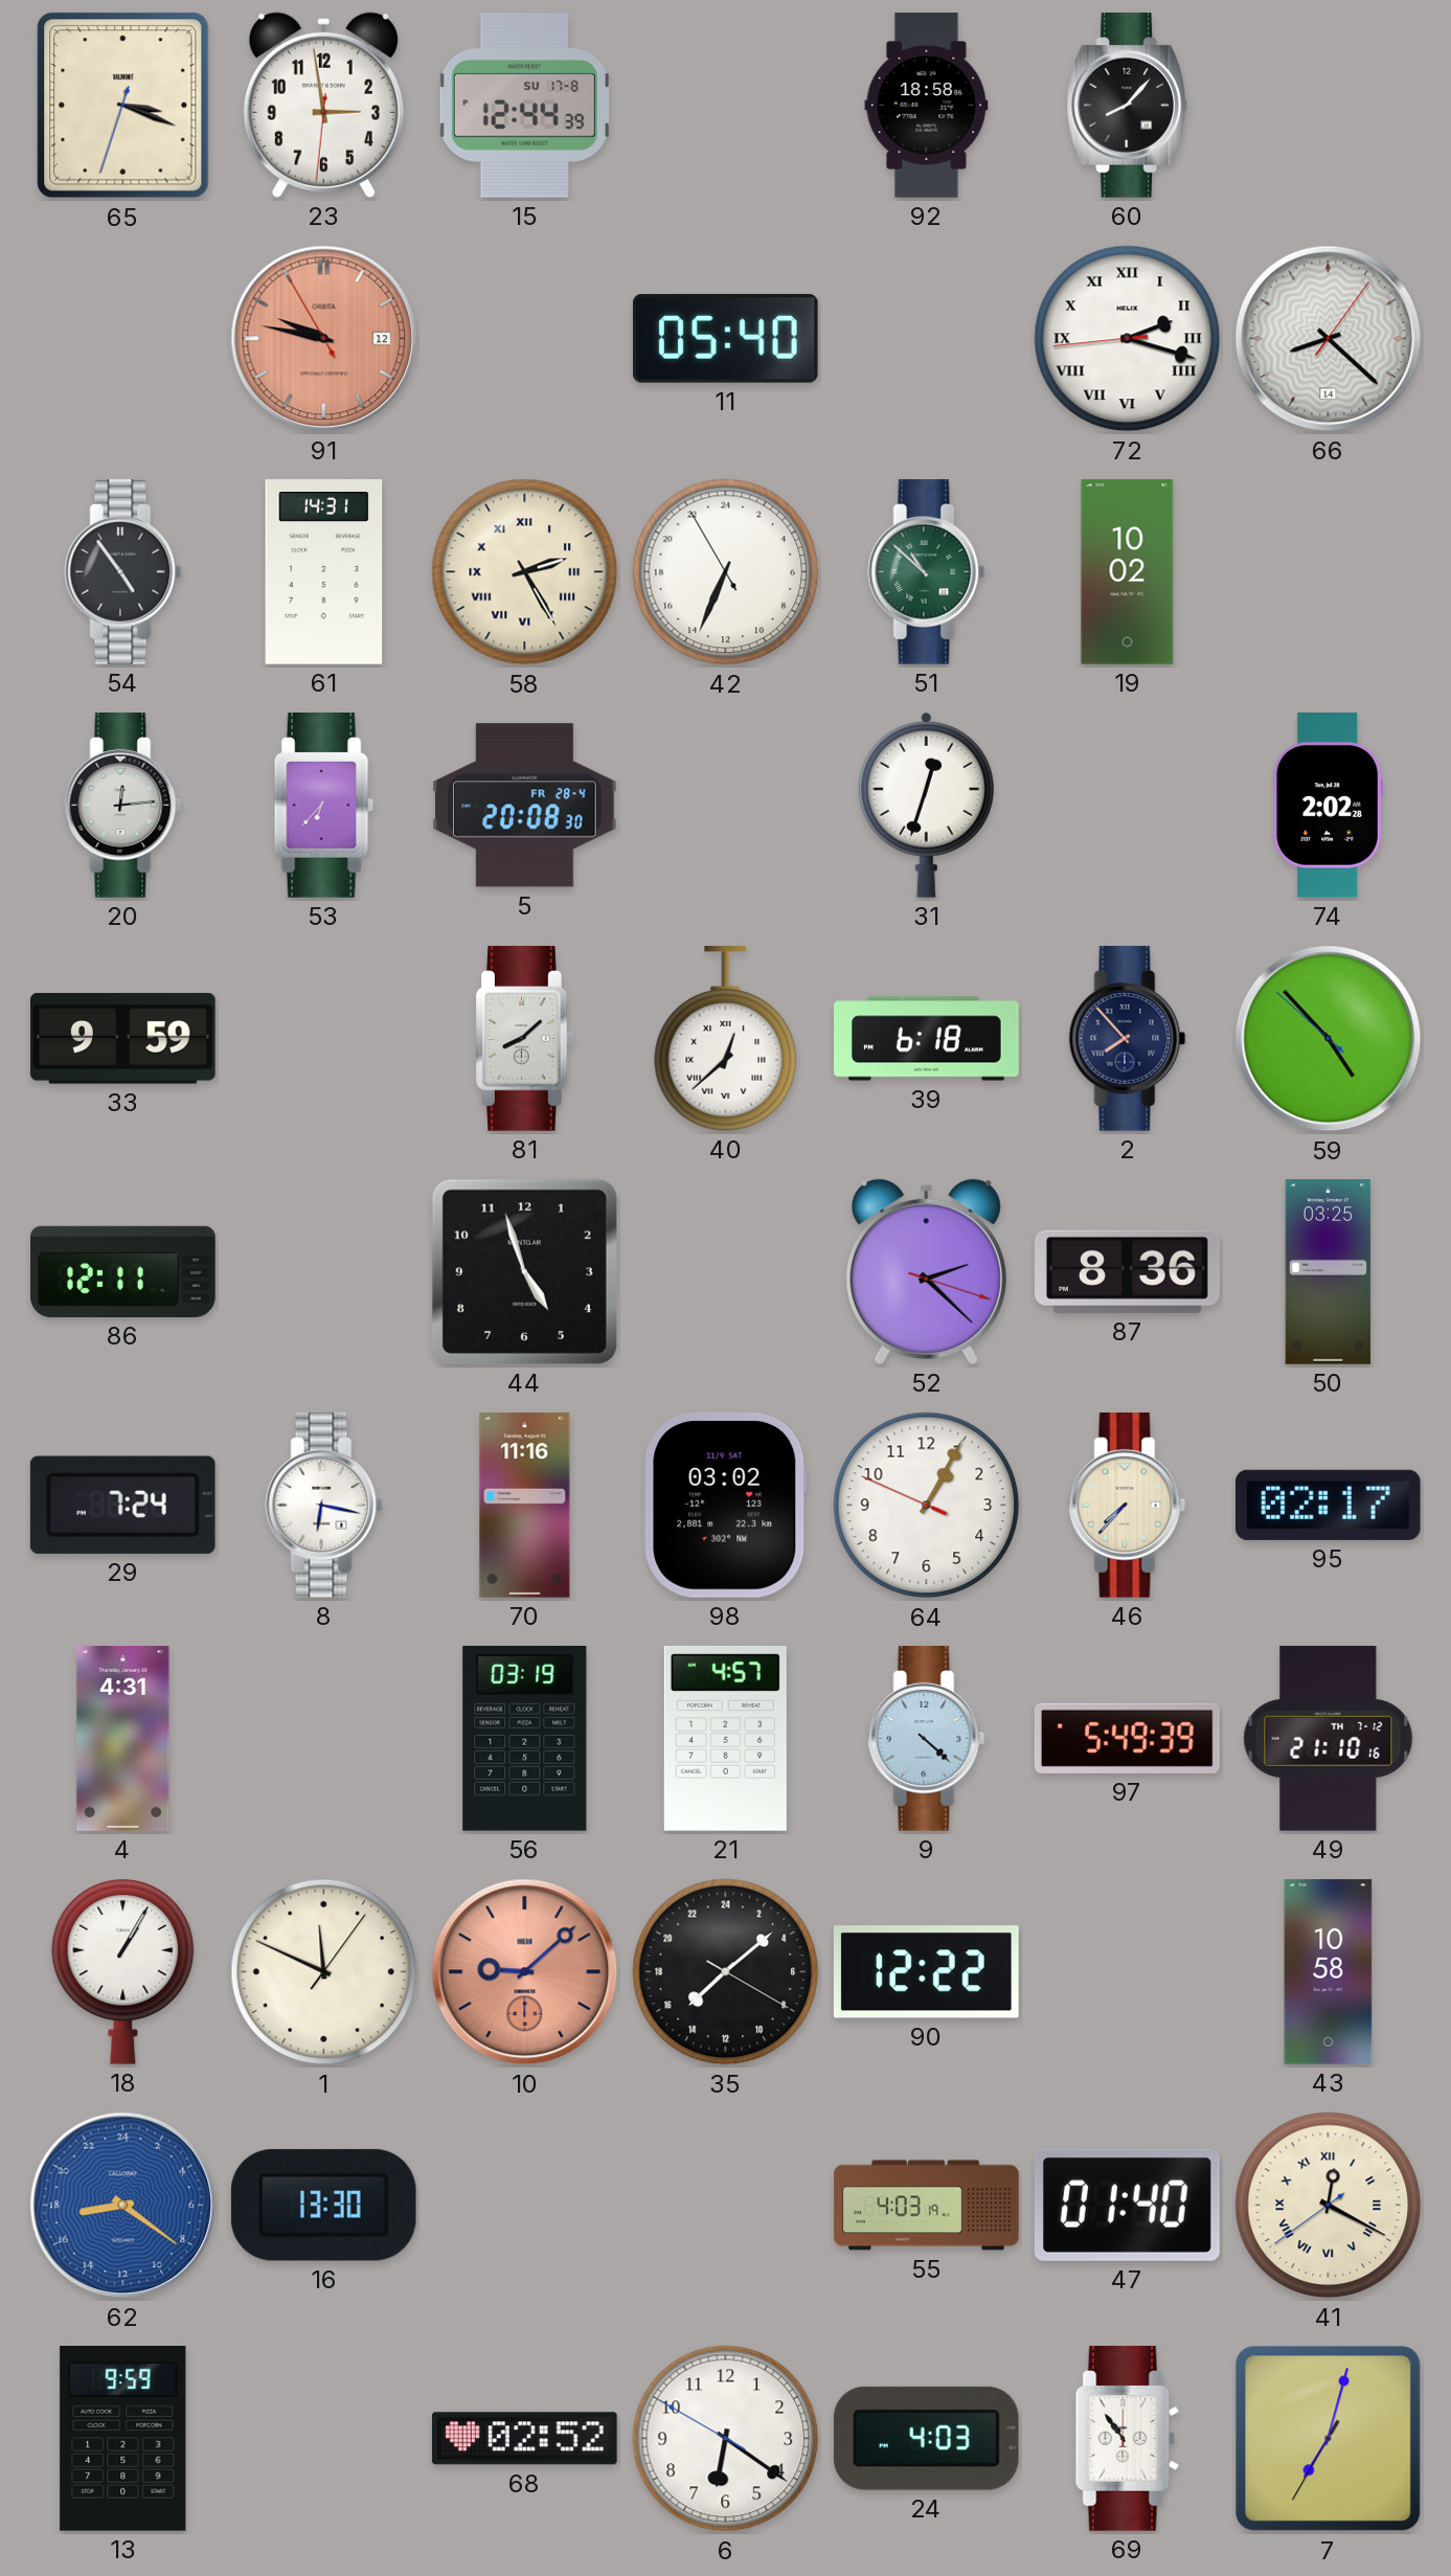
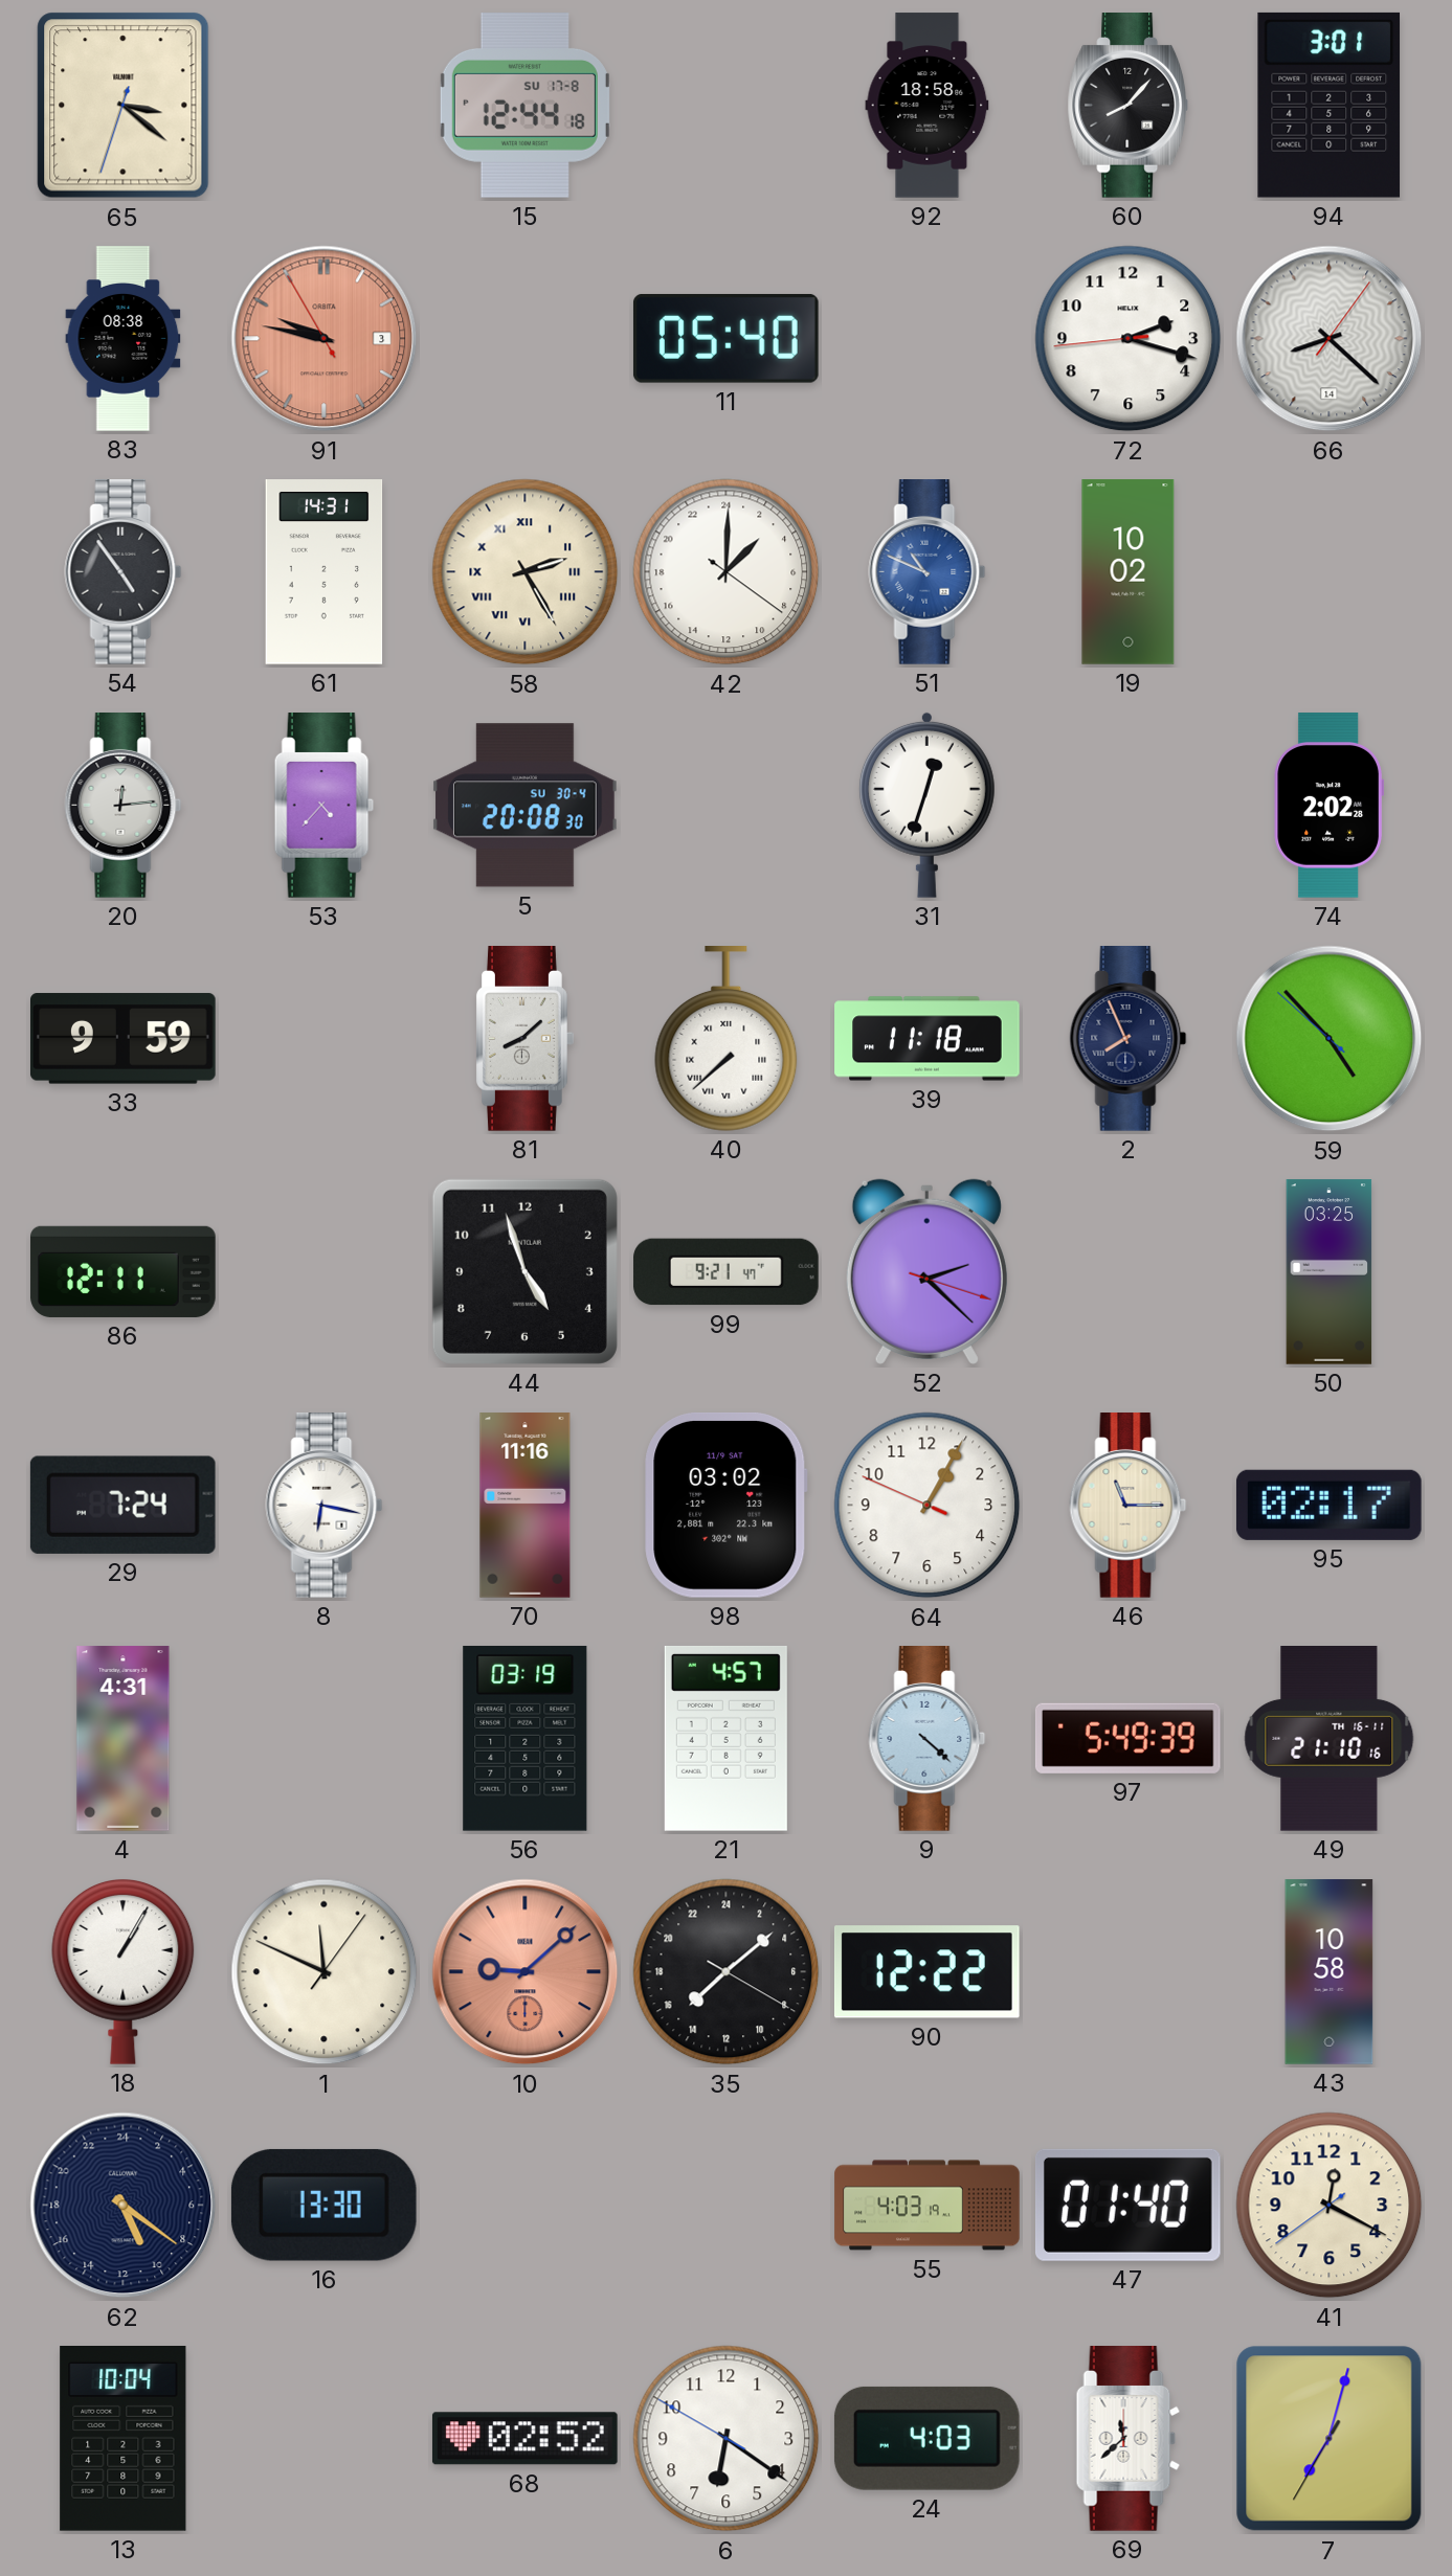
65: 3:18 -> 3:21
23: 2:58 -> none
15: 12:44:39 -> 12:44:18
94: none -> 3:01
83: none -> 08:38
91 date: 12 -> 3
72 numerals: Roman -> Arabic
42: 13:33 -> 3:00
51: 10:52 -> 10:49
51 dial: green -> blue
53: 6:37 -> 4:37
5 date: FR 28-4 -> SU 30-4
40: 12:38 -> 7:38
39: 6:18 -> 11:18
2: 7:53 -> 7:56
99: none -> 9:21
87: 8:36 -> none
46: 7:37 -> 11:15
49 date: TH 7-12 -> TH 16-11
62: 17:21 -> 10:21
62 dial: blue -> navy
41 numerals: Roman -> Arabic
13: 9:59 -> 10:04
69: 10:54 -> 11:38
